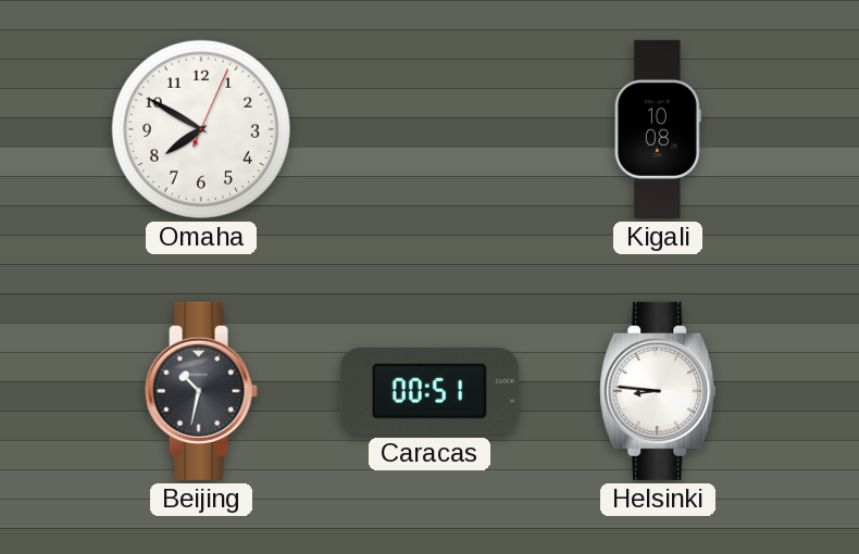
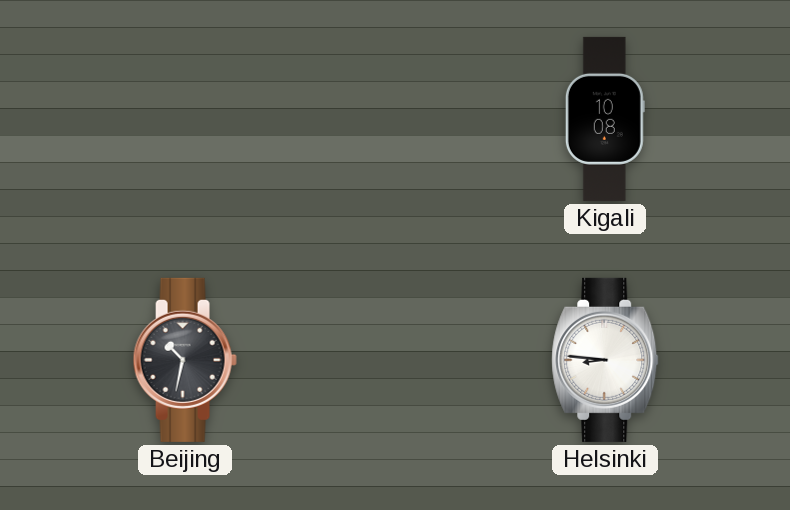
Omaha: 7:50 -> none
Caracas: 00:51 -> none
